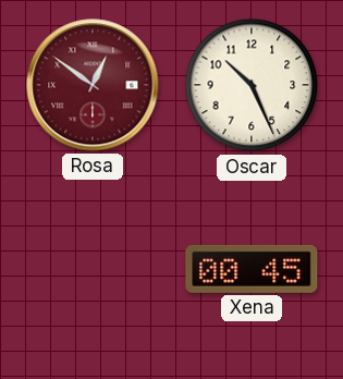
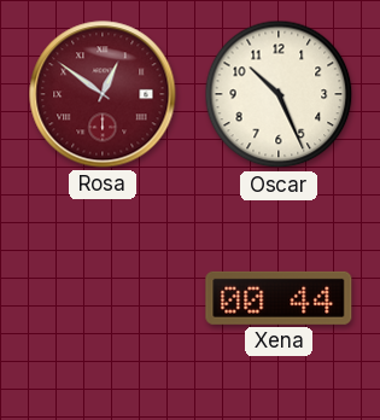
Xena: 00:45 -> 00:44
